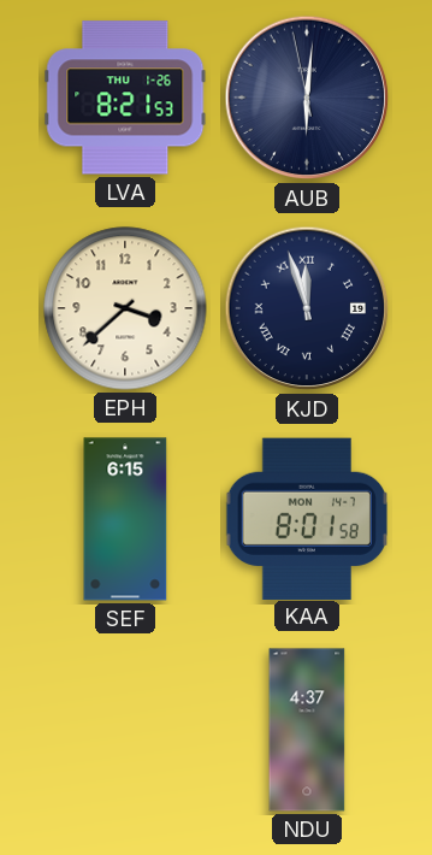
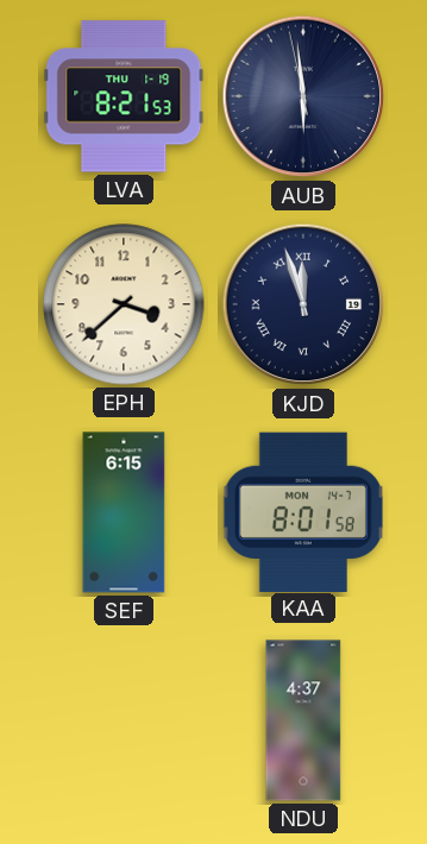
LVA date: THU 1-26 -> THU 1-19
AUB: 6:00 -> 5:58
